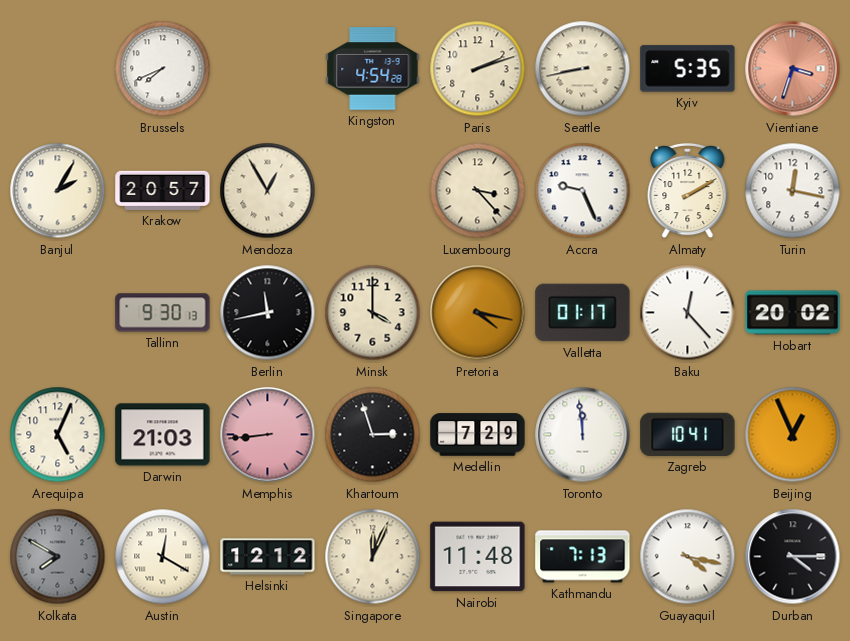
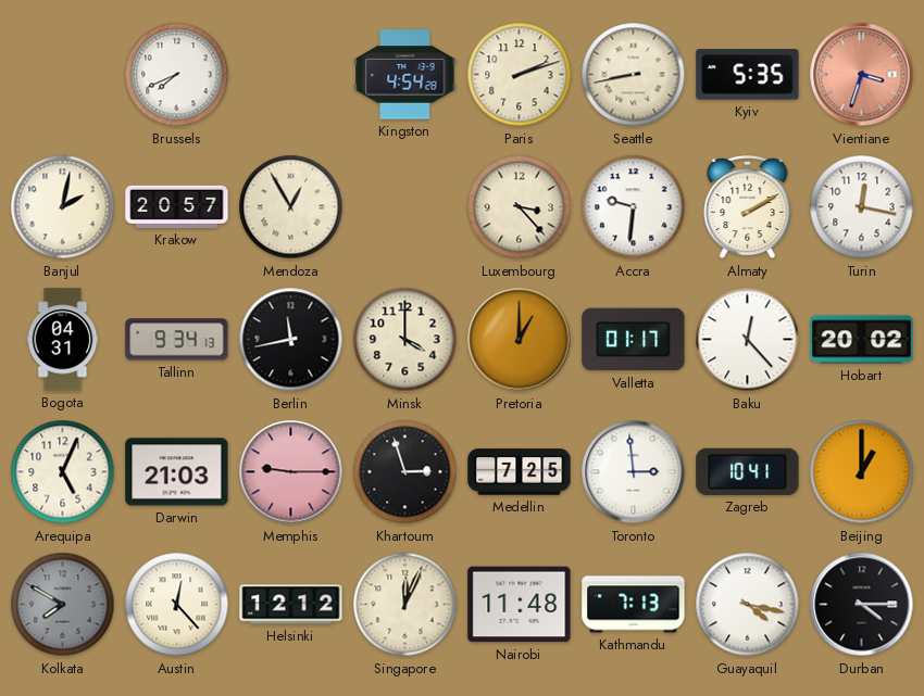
Banjul: 2:05 -> 2:02
Accra: 9:26 -> 9:31
Bogota: none -> 04:31
Tallinn: 9:30 -> 9:34
Pretoria: 4:17 -> 1:00
Memphis: 8:44 -> 9:15
Medellin: 7:29 -> 7:25
Toronto: 11:59 -> 2:59
Beijing: 12:56 -> 1:00
Austin: 12:20 -> 12:23
